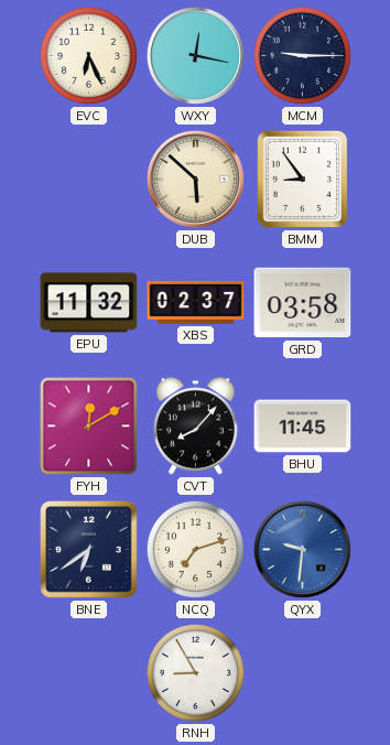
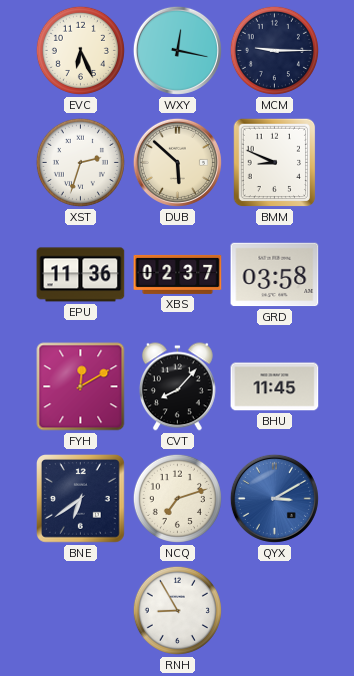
XST: none -> 2:33
BMM: 8:54 -> 8:49
EPU: 11:32 -> 11:36
QYX: 9:31 -> 3:10
